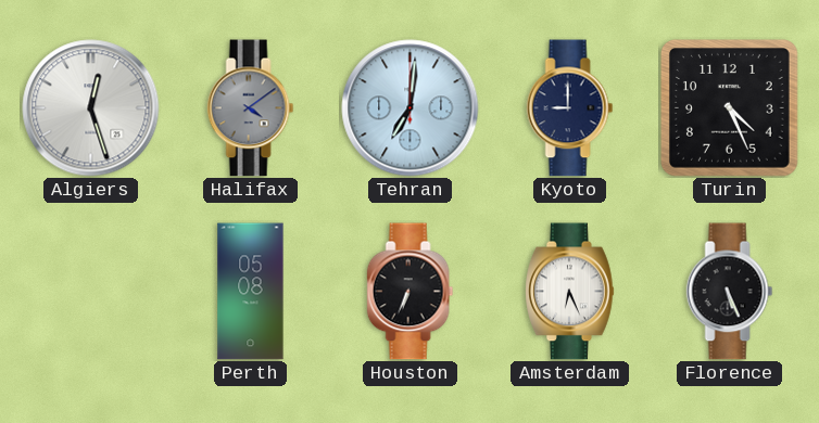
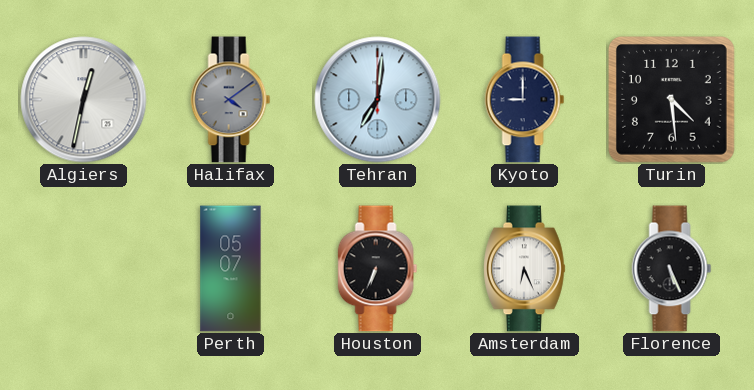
Algiers: 12:27 -> 12:32
Turin: 4:26 -> 4:29
Perth: 05:08 -> 05:07
